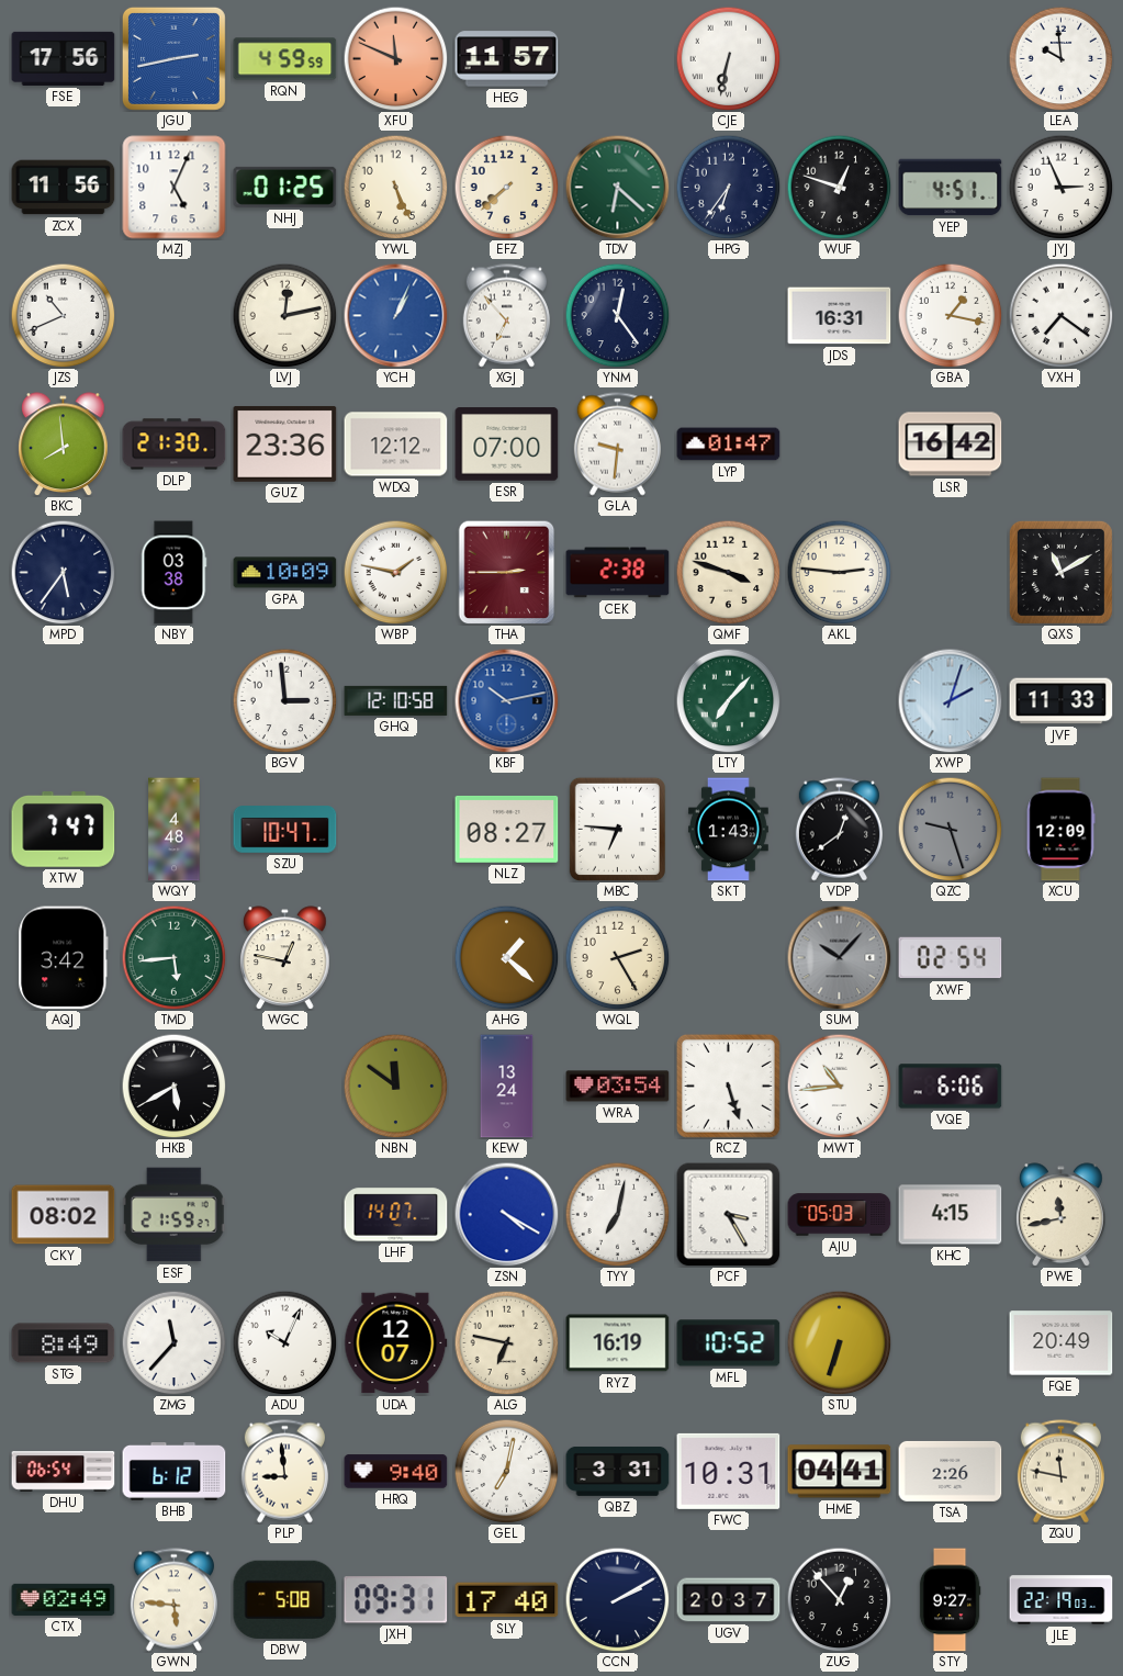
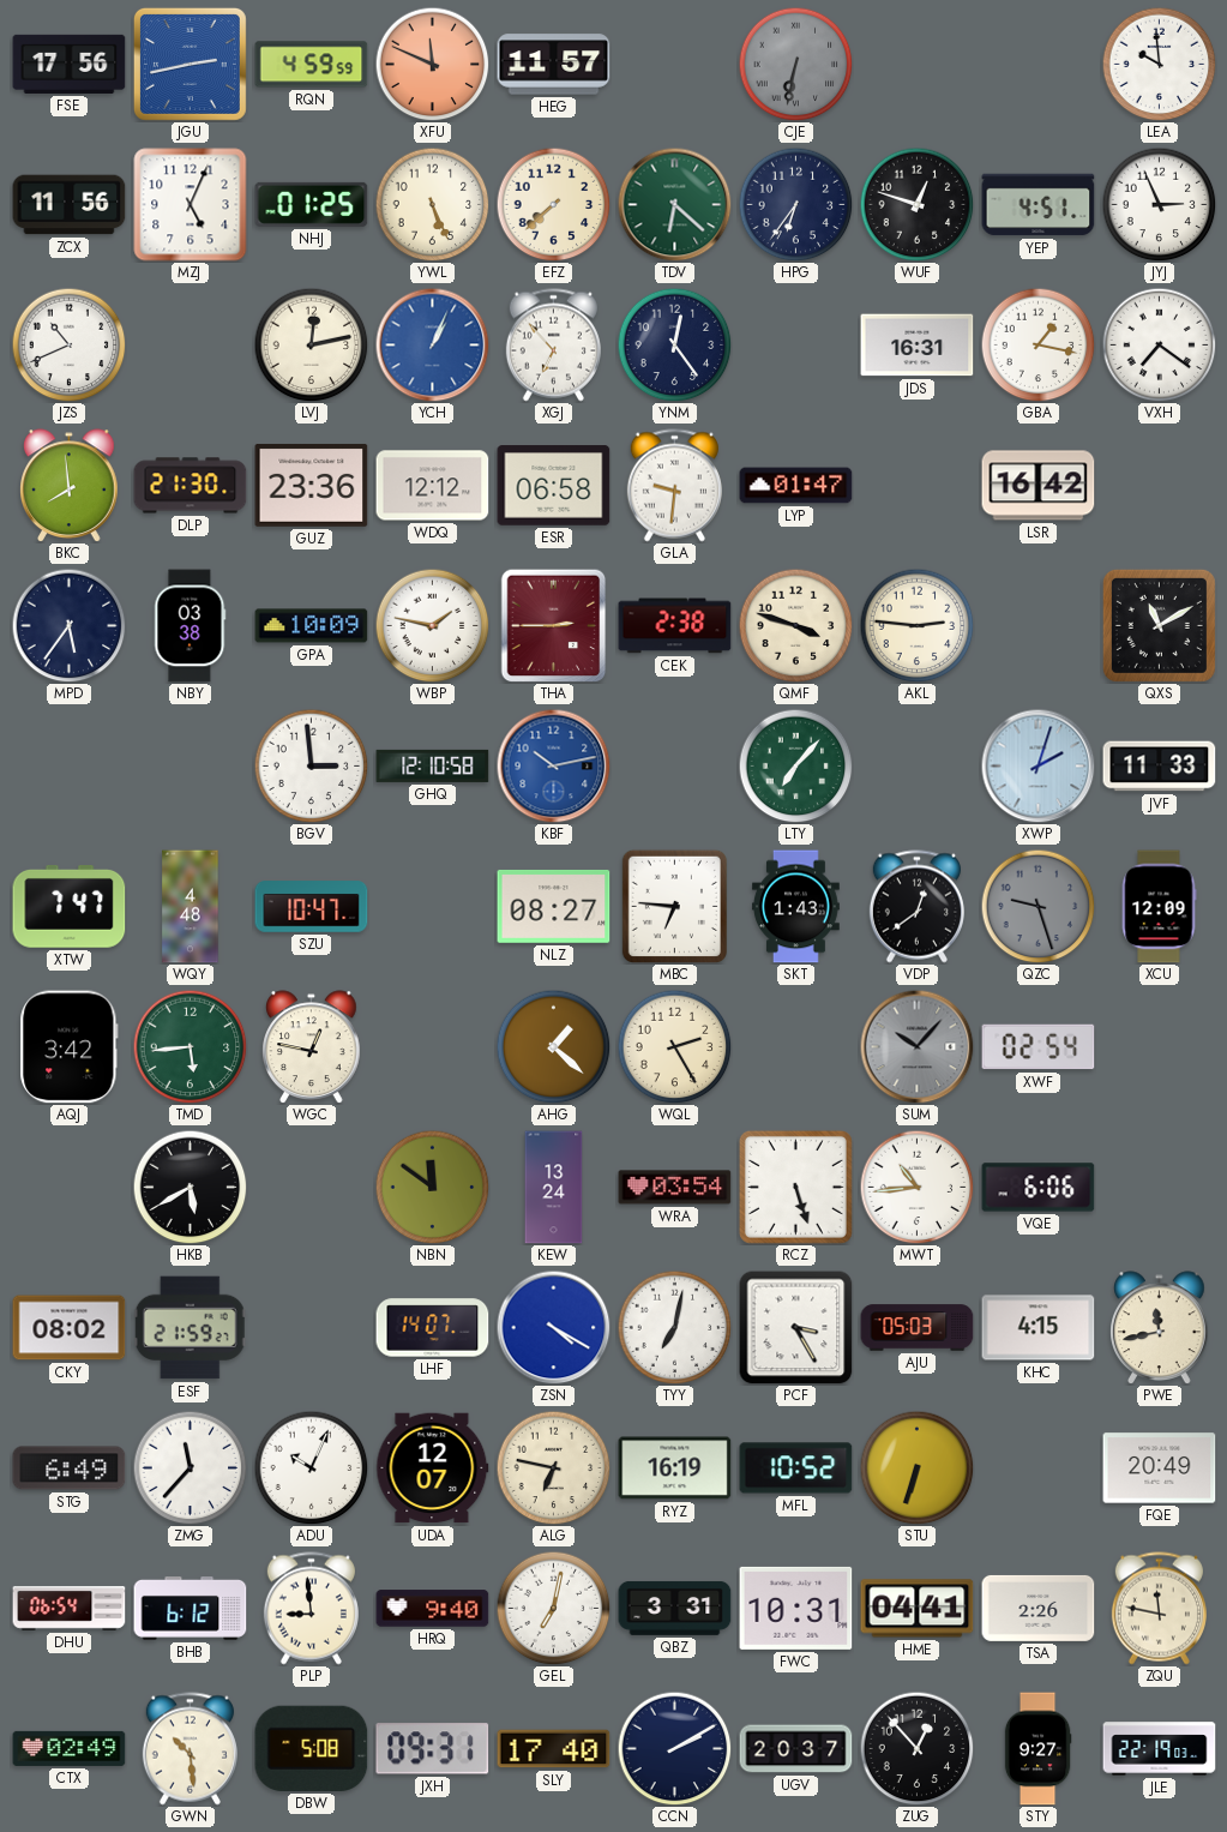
CJE dial: white -> grey
ESR: 07:00 -> 06:58
STG: 8:49 -> 6:49
GWN: 5:46 -> 10:29
